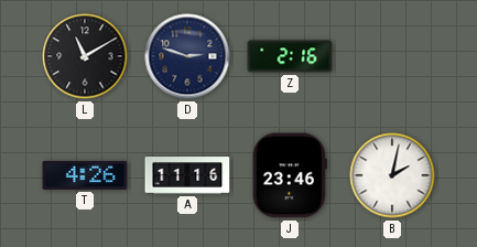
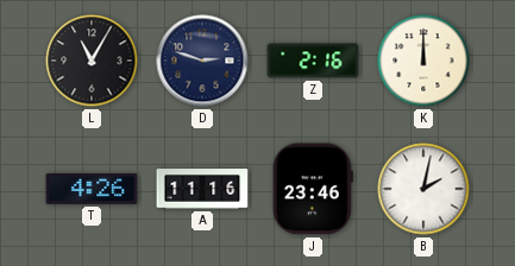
L: 11:10 -> 11:05
K: none -> 12:00
